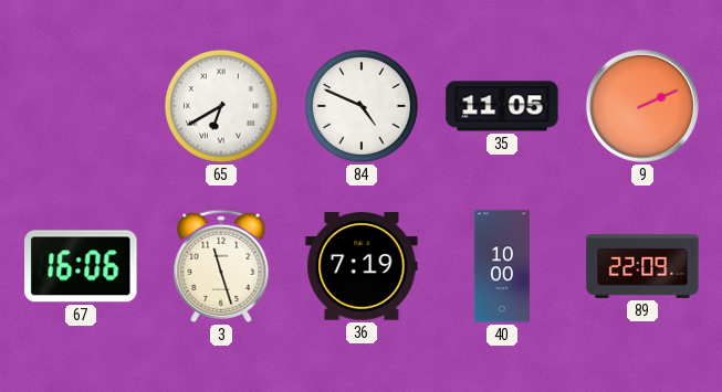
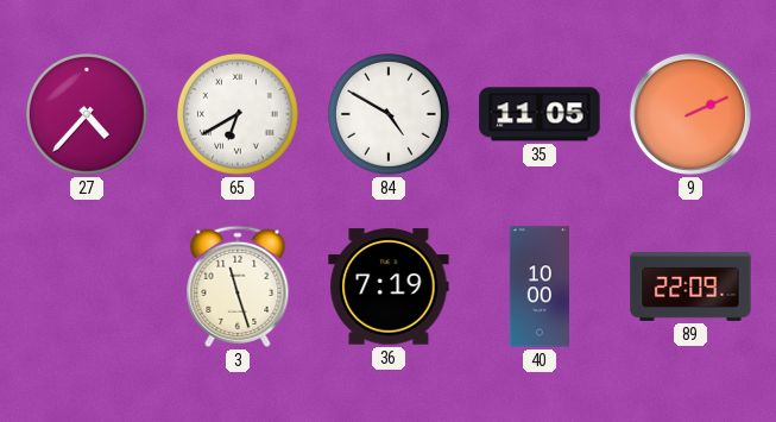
27: none -> 4:37
84: 4:49 -> 4:50
67: 16:06 -> none
